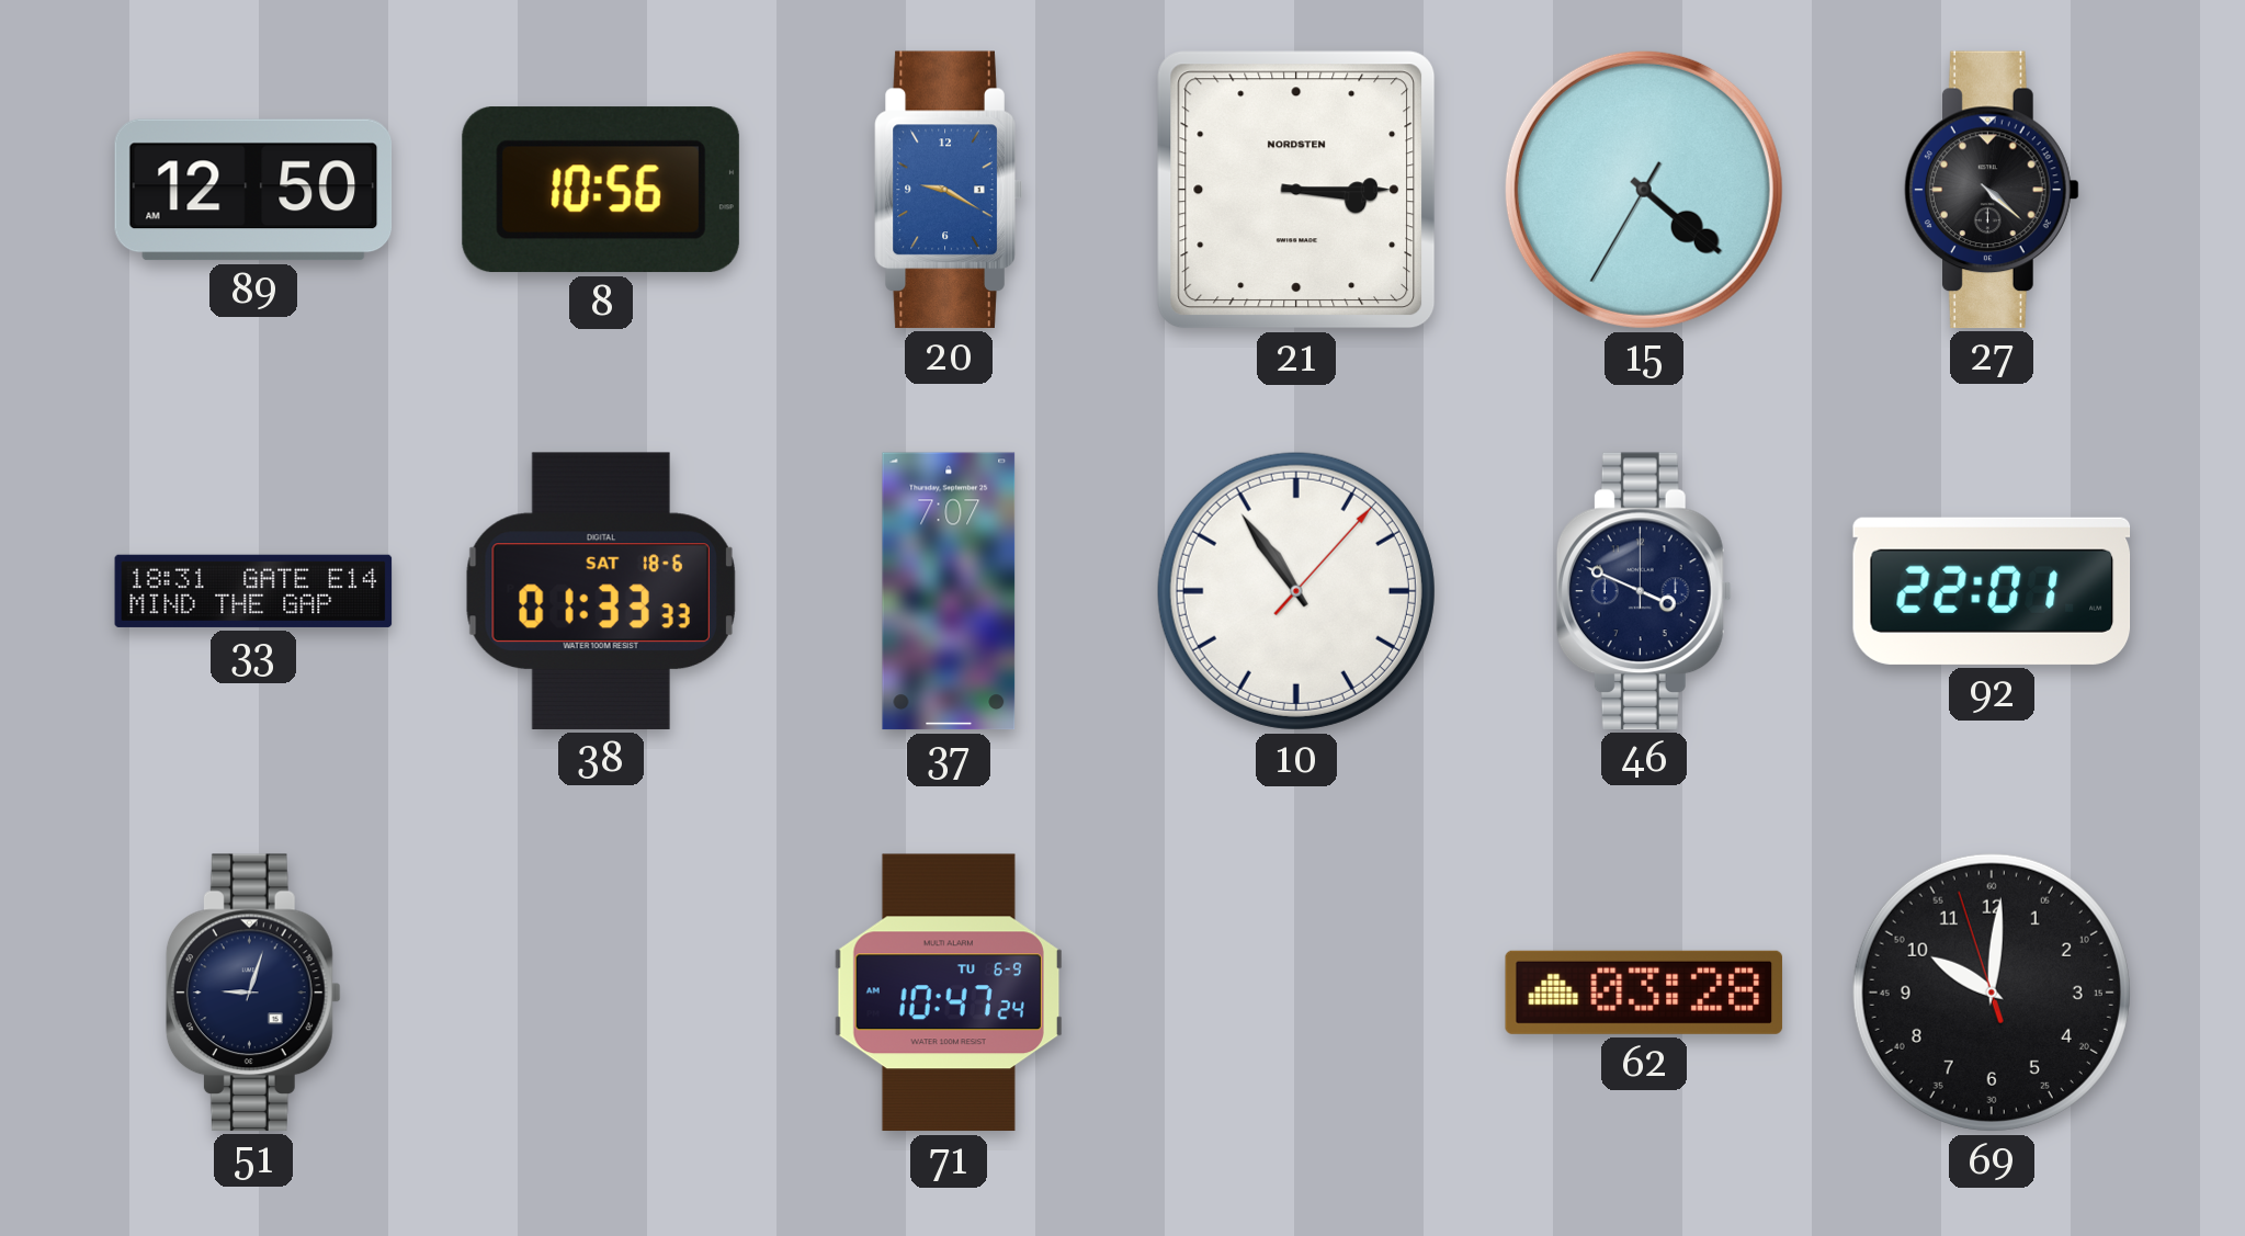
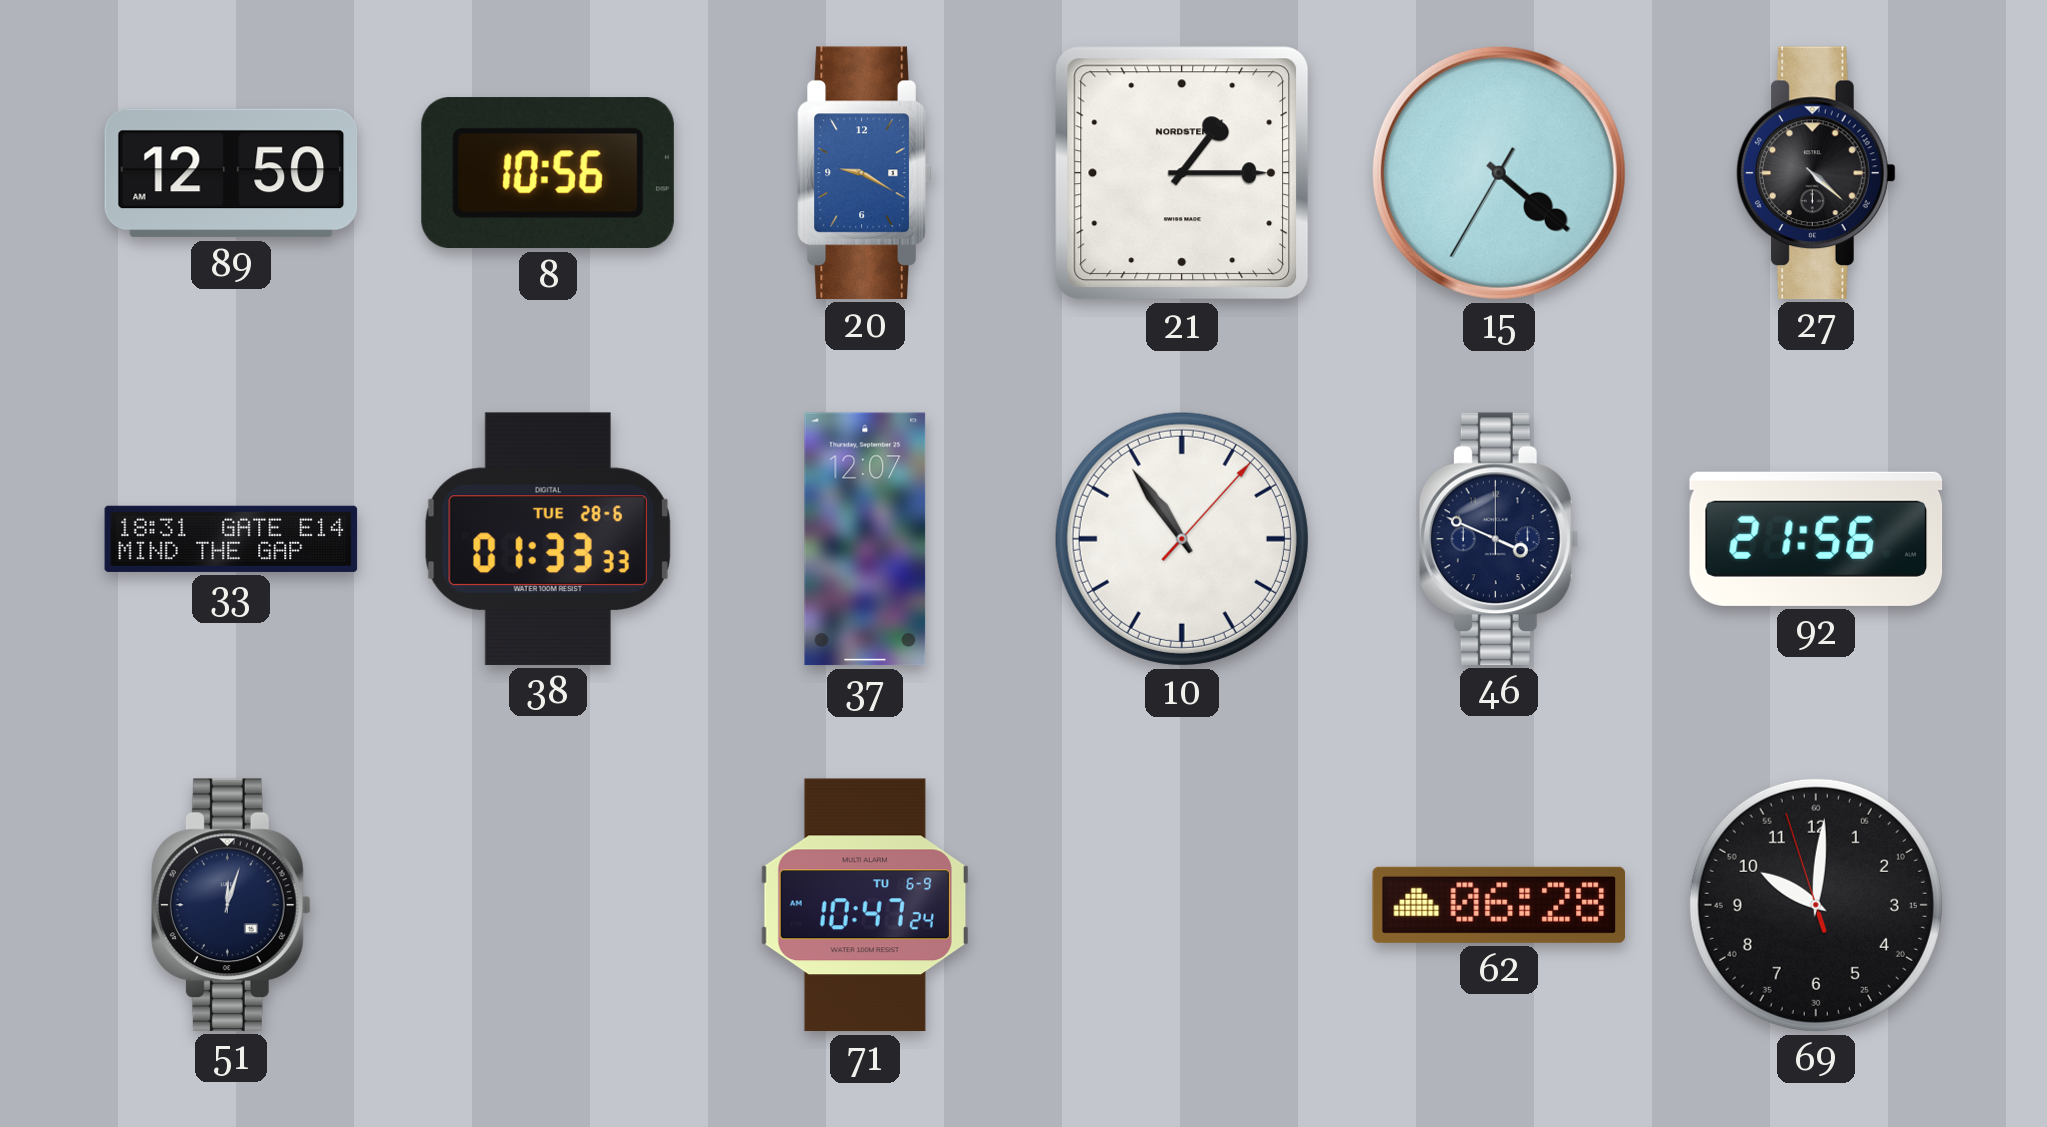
21: 3:15 -> 1:15
38 date: SAT 18-6 -> TUE 28-6
37: 7:07 -> 12:07
92: 22:01 -> 21:56
51: 9:03 -> 12:03
62: 03:28 -> 06:28
